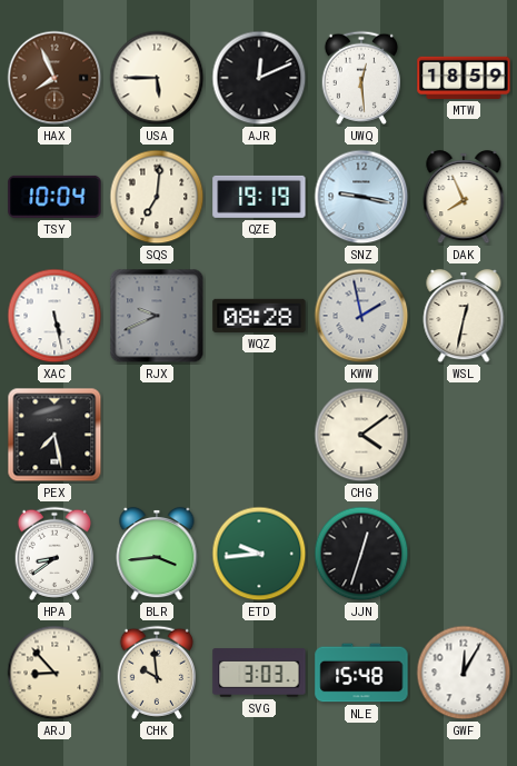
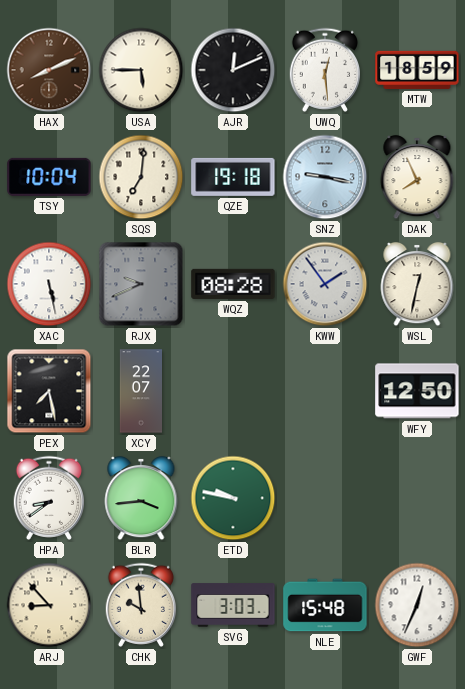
HAX: 7:56 -> 8:11
QZE: 19:19 -> 19:18
KWW: 1:58 -> 1:54
XCY: none -> 22:07
CHG: 4:09 -> none
WFY: none -> 12:50
ETD: 9:44 -> 9:47
JJN: 12:33 -> none
GWF: 12:05 -> 12:34
